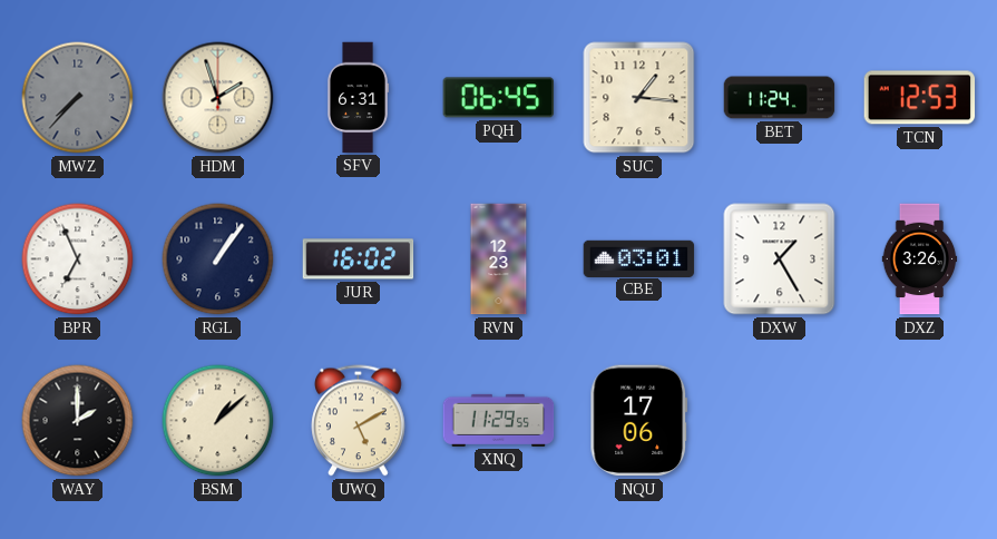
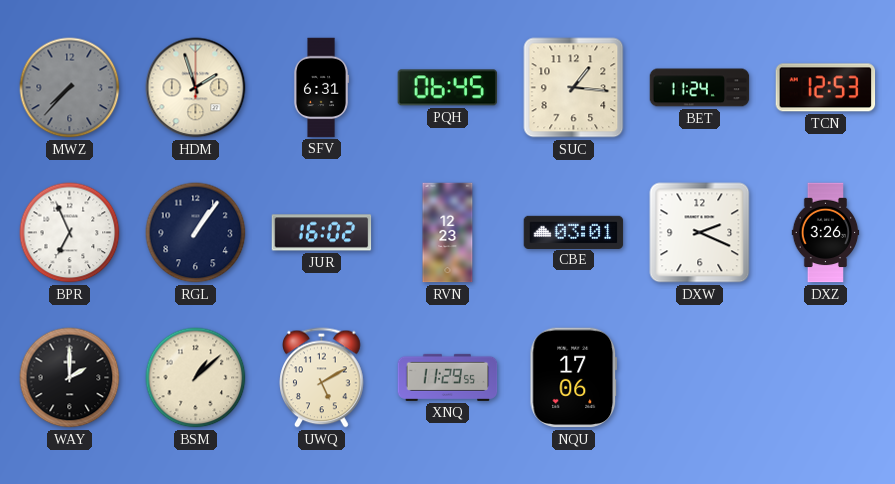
DXW: 1:25 -> 2:19
